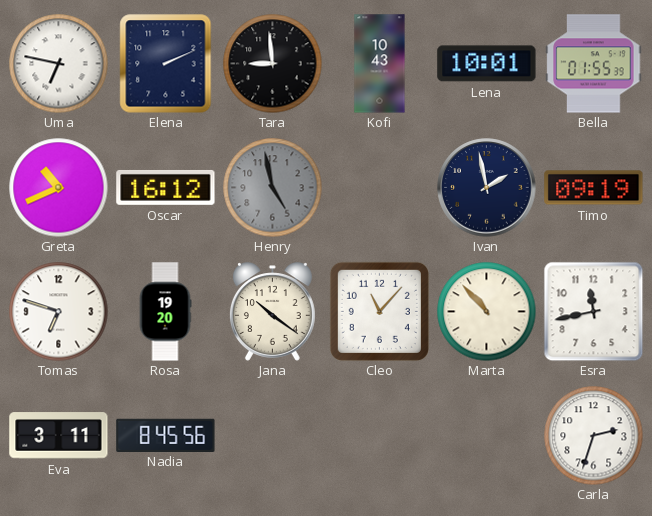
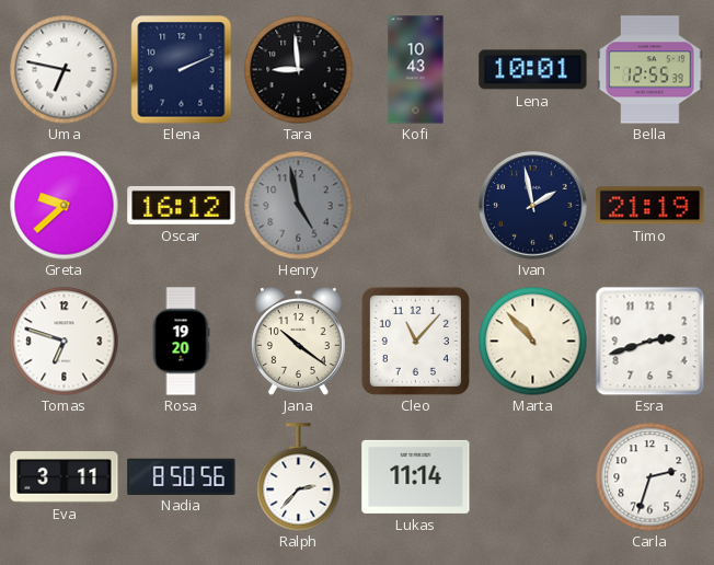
Bella: 01:55 -> 12:55
Greta: 10:41 -> 9:38
Timo: 09:19 -> 21:19
Esra: 11:43 -> 2:42
Nadia: 8:45 -> 8:50
Ralph: none -> 2:37
Lukas: none -> 11:14
